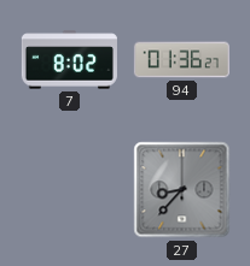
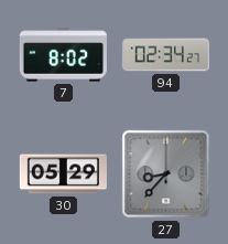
94: 01:36 -> 02:34
30: none -> 05:29
